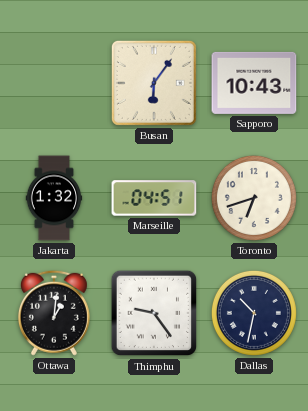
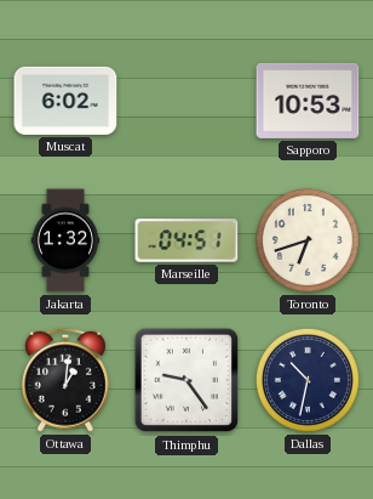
Muscat: none -> 6:02
Busan: 6:06 -> none
Sapporo: 10:43 -> 10:53
